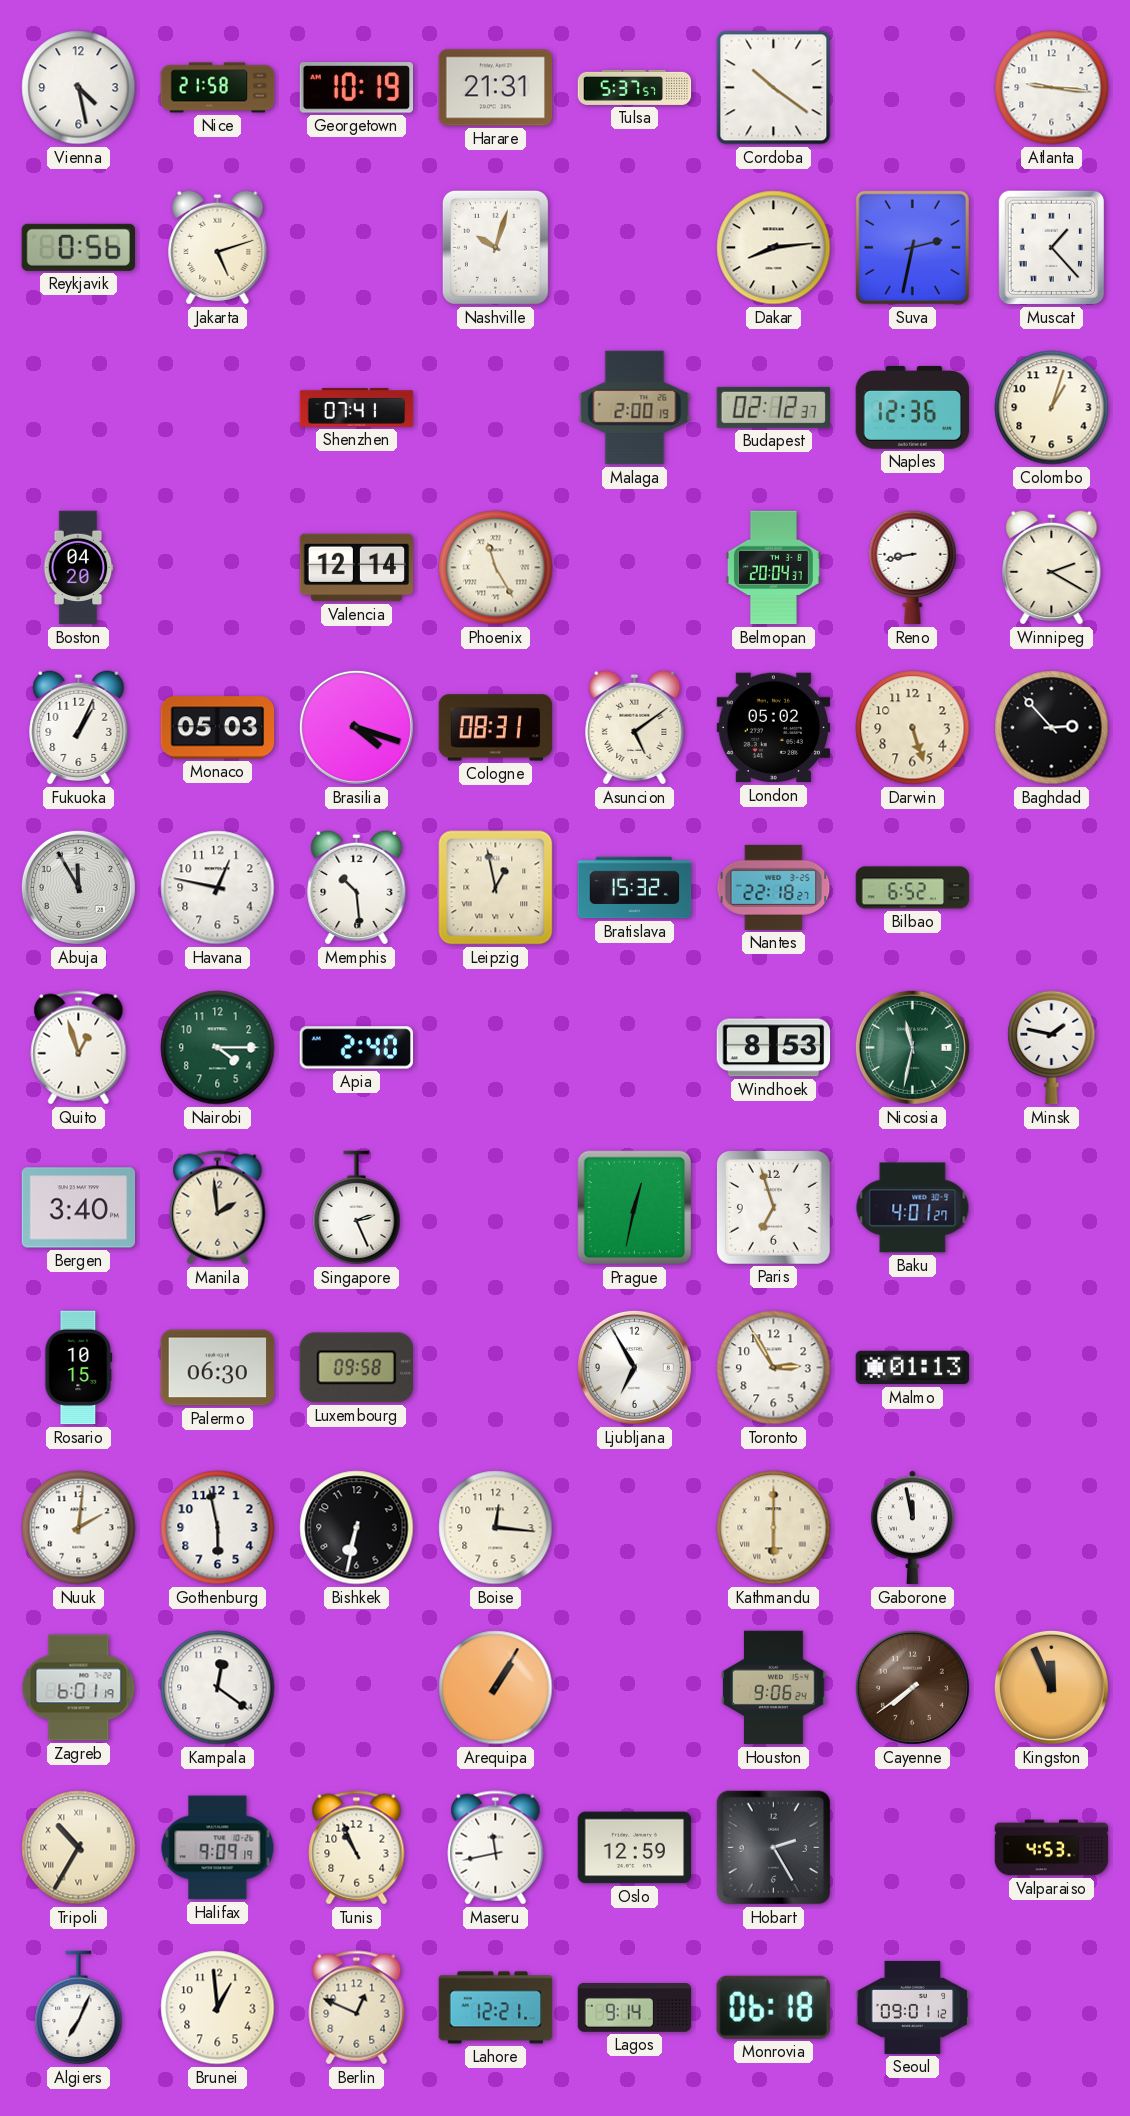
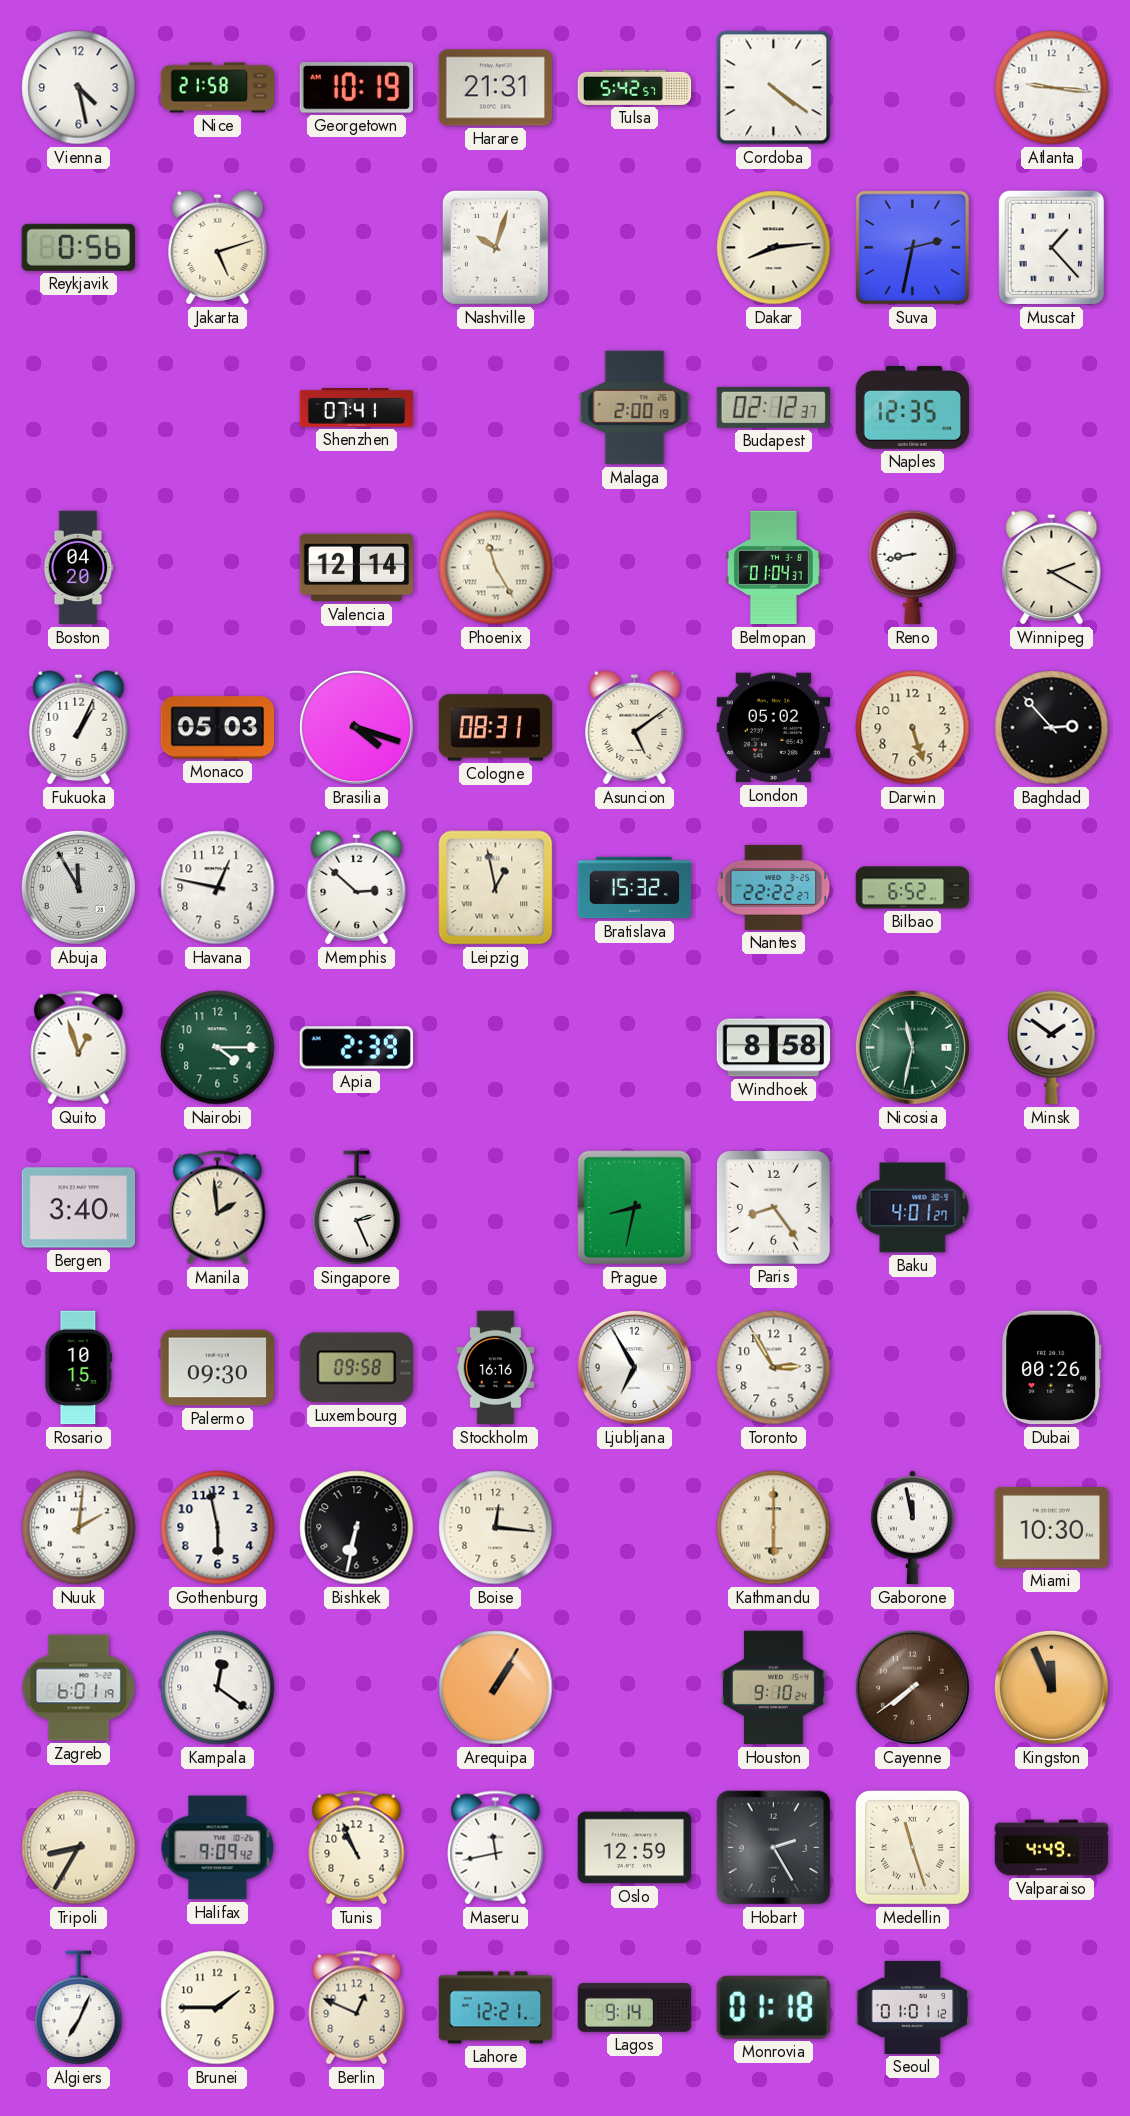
Tulsa: 5:37 -> 5:42
Cordoba: 10:21 -> 4:21
Naples: 12:36 -> 12:35
Colombo: 1:03 -> none
Belmopan: 20:04 -> 01:04
Memphis: 10:29 -> 2:52
Nantes: 22:18 -> 22:22
Apia: 2:40 -> 2:39
Windhoek: 8:53 -> 8:58
Minsk: 1:47 -> 1:51
Prague: 12:32 -> 8:32
Paris: 6:57 -> 8:24
Palermo: 06:30 -> 09:30
Stockholm: none -> 16:16
Malmo: 01:13 -> none
Dubai: none -> 00:26
Miami: none -> 10:30
Houston: 9:06 -> 9:10
Tripoli: 10:35 -> 8:35
Halifax: 9:09:19 -> 9:09:42
Medellin: none -> 11:27
Valparaiso: 4:53 -> 4:49
Brunei: 12:59 -> 1:45
Monrovia: 06:18 -> 01:18
Seoul: 09:01 -> 01:01
